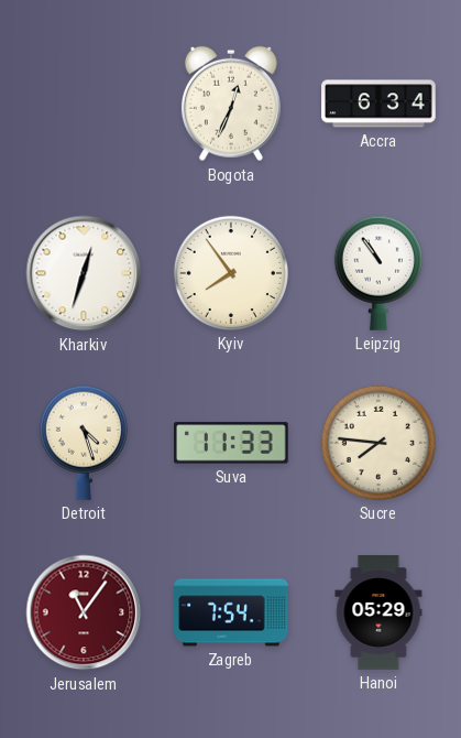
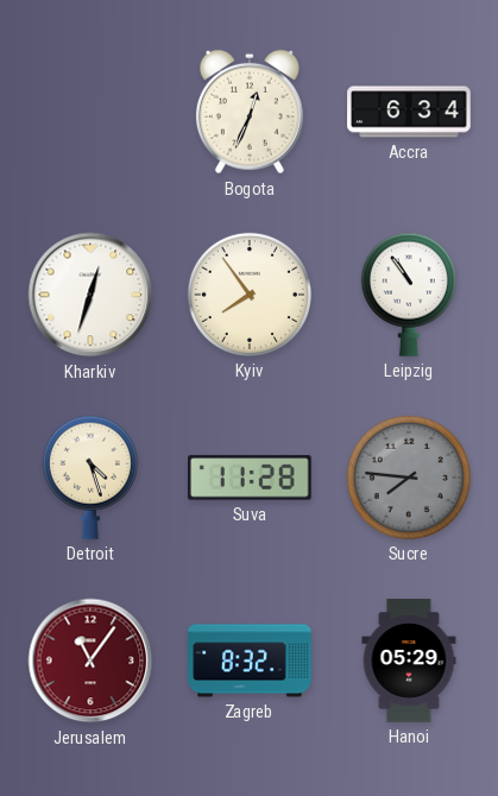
Suva: 11:33 -> 11:28
Sucre dial: cream -> grey
Zagreb: 7:54 -> 8:32
